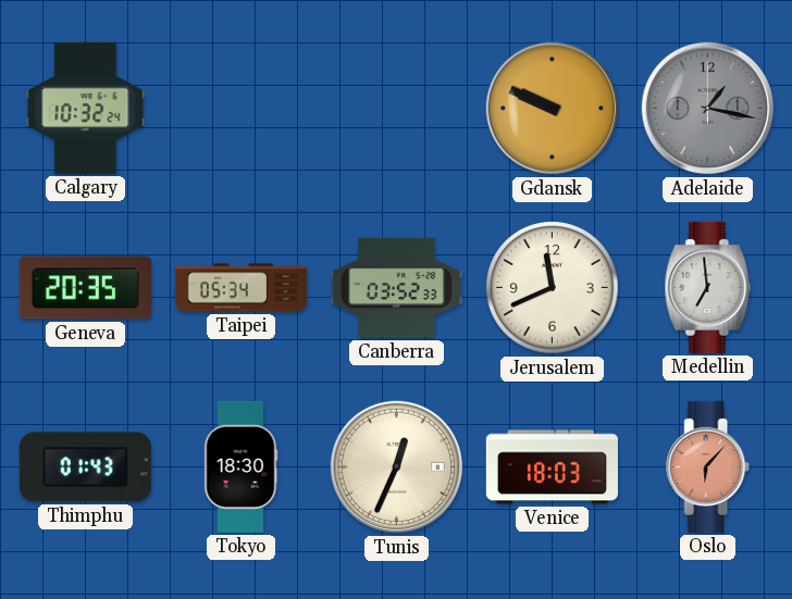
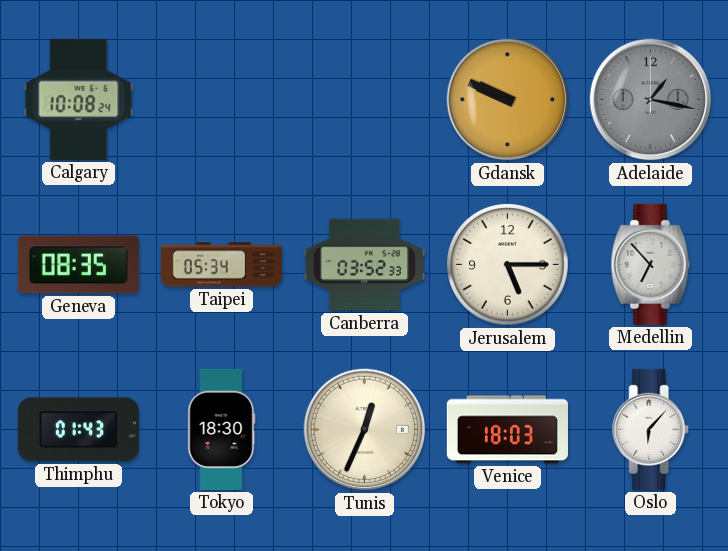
Calgary: 10:32 -> 10:08
Geneva: 20:35 -> 08:35
Jerusalem: 11:41 -> 5:15
Medellin: 6:59 -> 6:53
Oslo dial: salmon -> white
